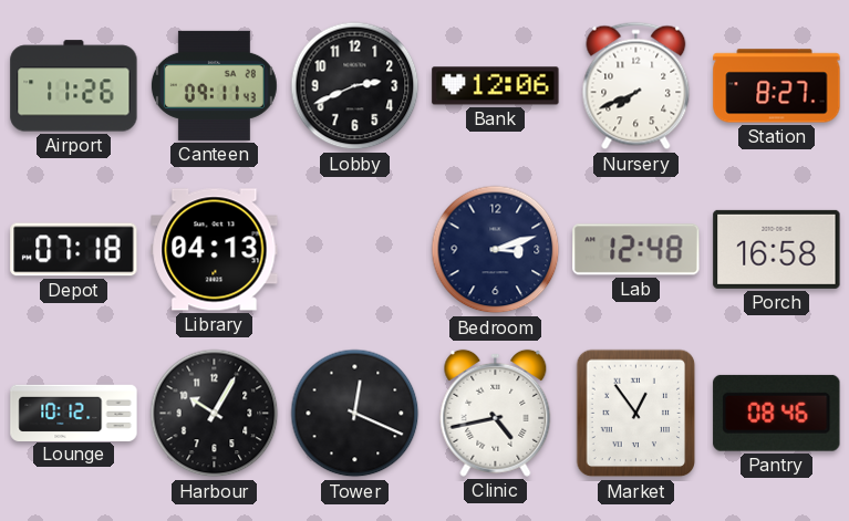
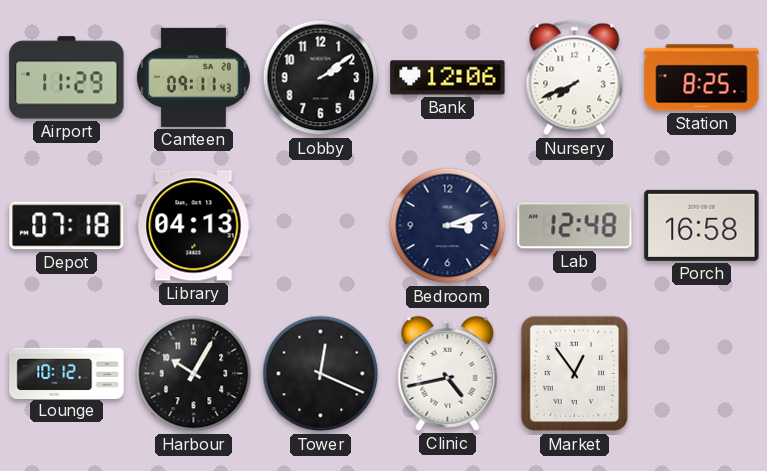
Airport: 11:26 -> 11:29
Lobby: 2:41 -> 2:09
Station: 8:27 -> 8:25
Pantry: 08:46 -> none
